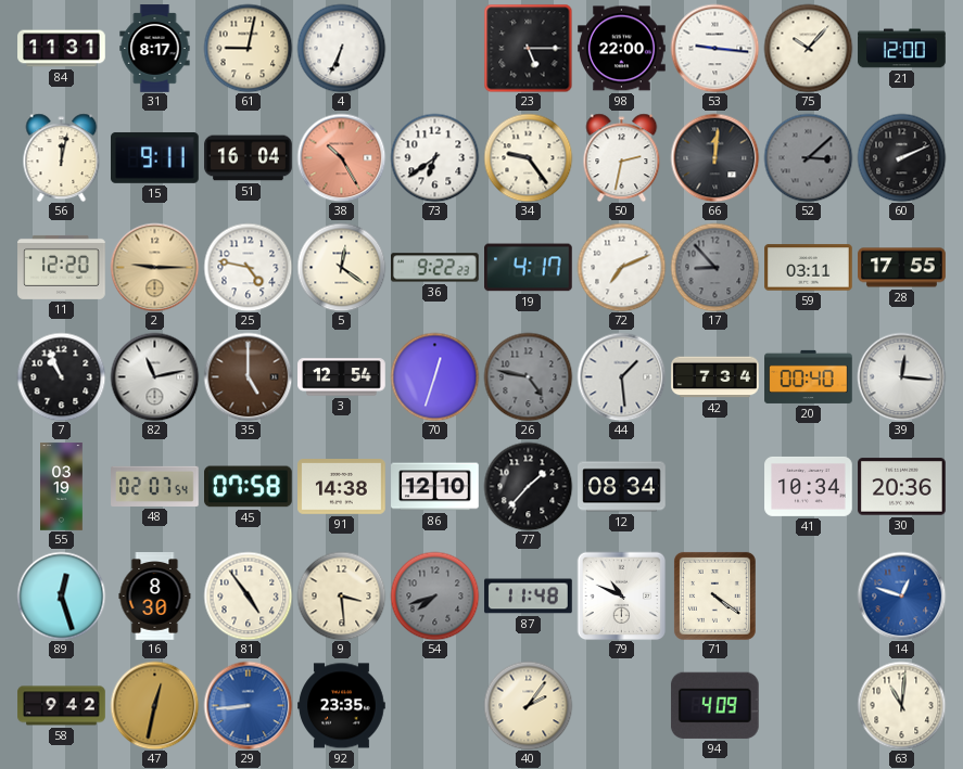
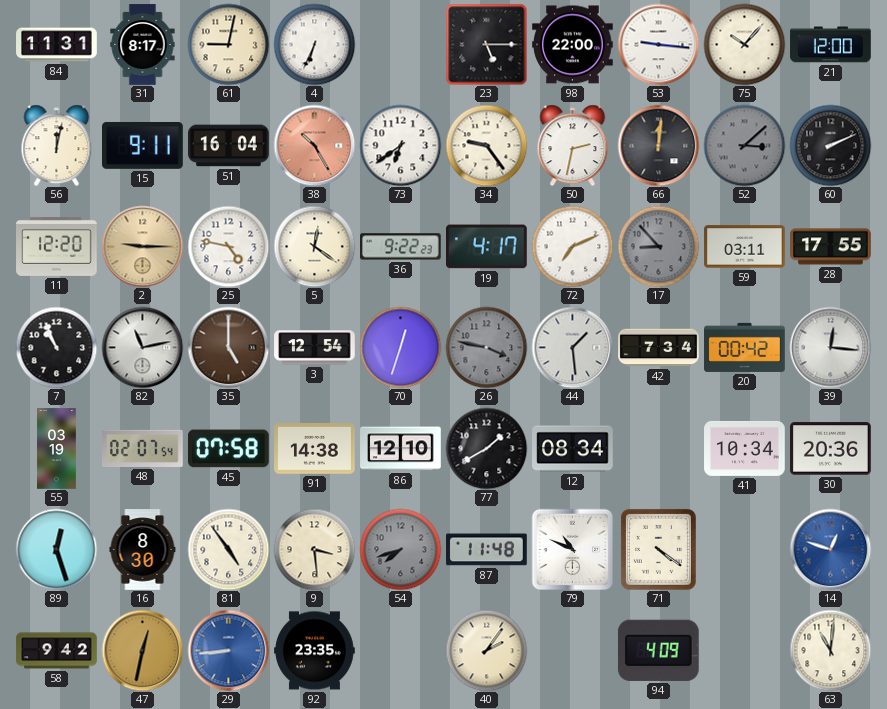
26: 4:47 -> 3:47
20: 00:40 -> 00:42
77: 1:37 -> 1:40
